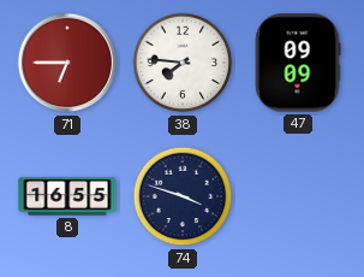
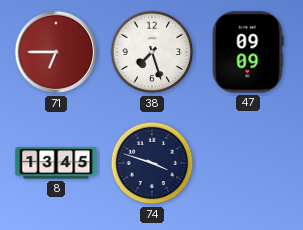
38: 7:46 -> 7:27
8: 16:55 -> 13:45
